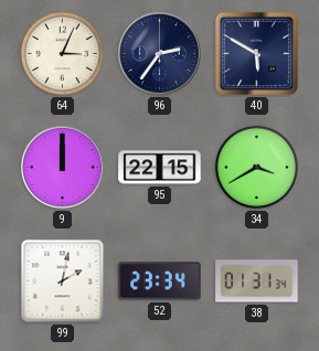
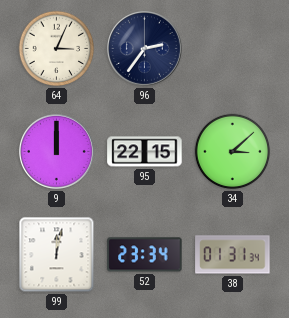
40: 5:50 -> none
34: 3:40 -> 3:08
99: 2:02 -> 12:02
